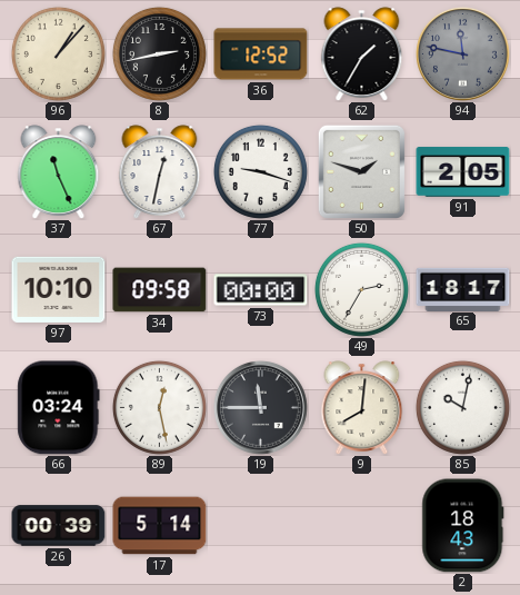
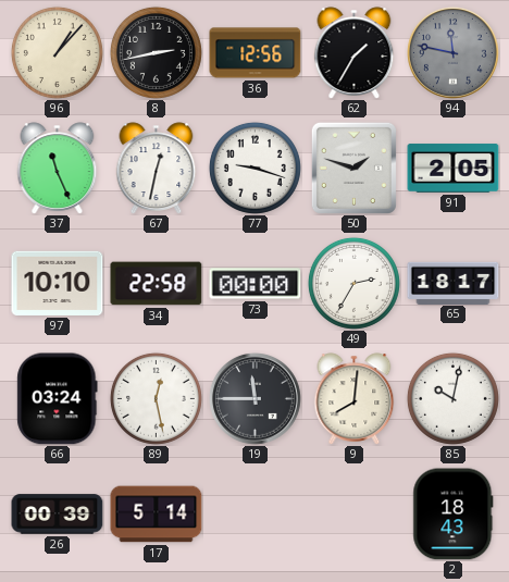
36: 12:52 -> 12:56
34: 09:58 -> 22:58
